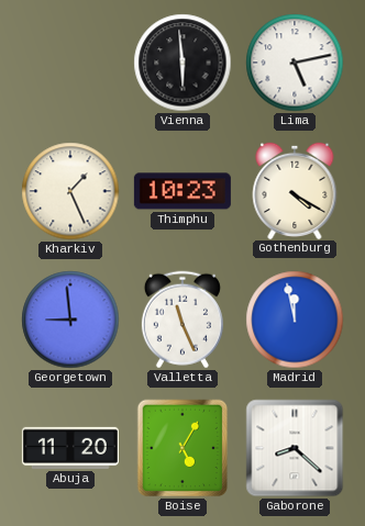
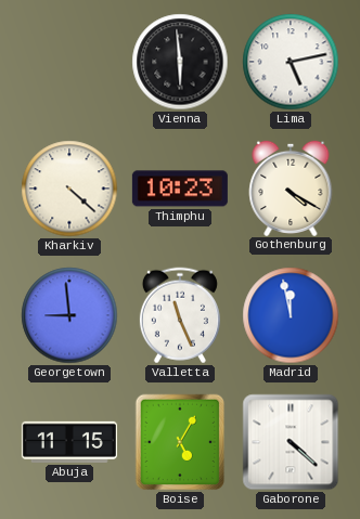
Kharkiv: 1:26 -> 4:22
Abuja: 11:20 -> 11:15
Gaborone: 8:22 -> 4:22
